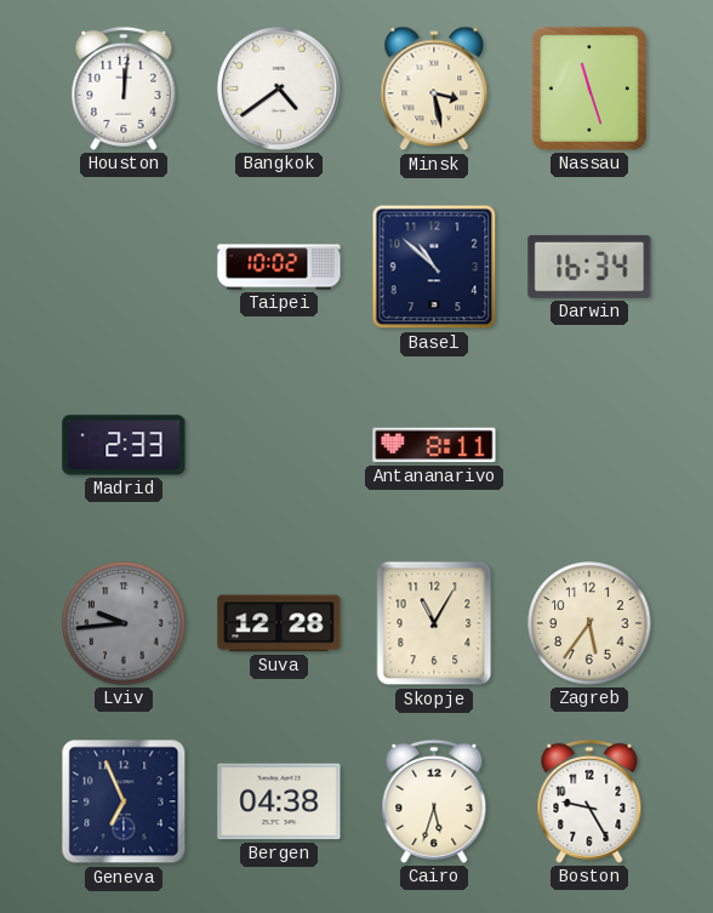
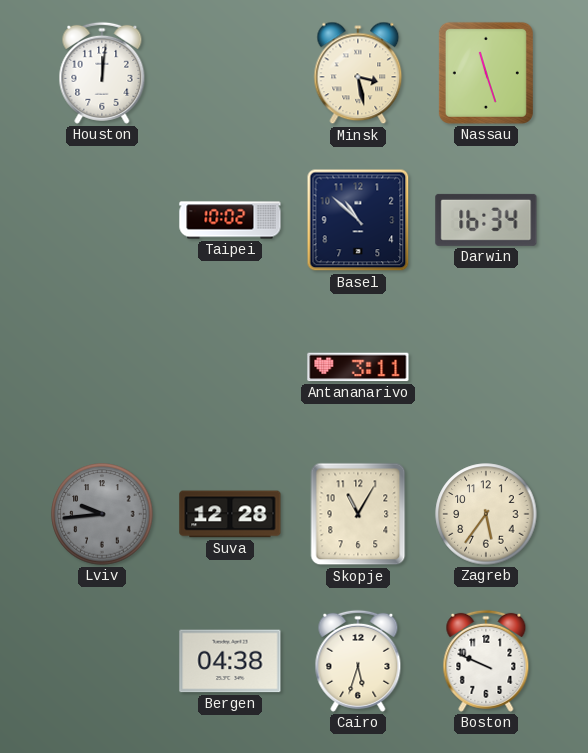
Bangkok: 4:39 -> none
Madrid: 2:33 -> none
Antananarivo: 8:11 -> 3:11
Geneva: 6:56 -> none
Boston: 9:25 -> 9:49
